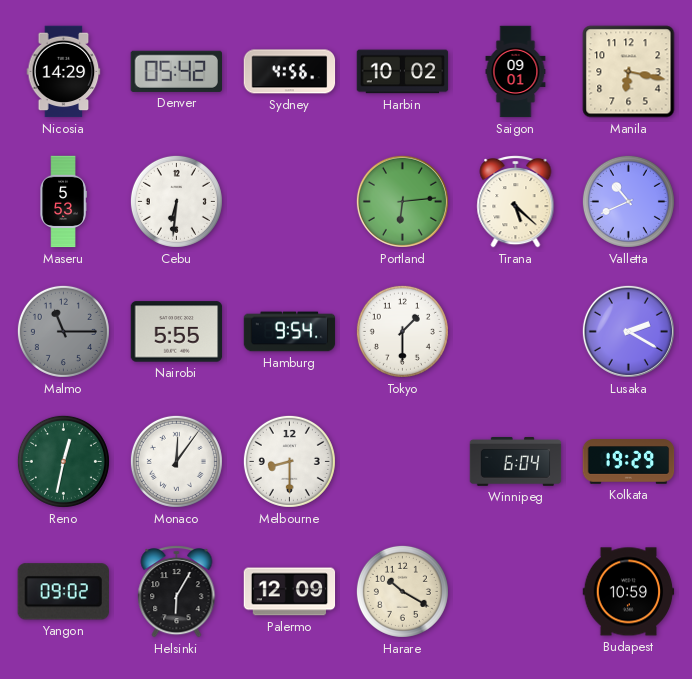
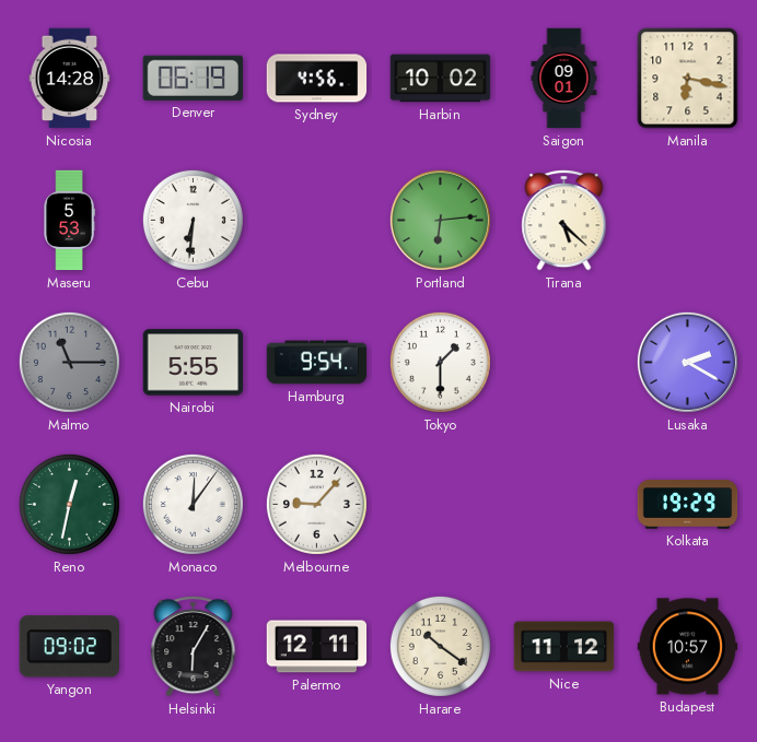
Nicosia: 14:29 -> 14:28
Denver: 05:42 -> 06:19
Valletta: 10:41 -> none
Melbourne: 8:30 -> 9:07
Winnipeg: 6:04 -> none
Palermo: 12:09 -> 12:11
Harare: 10:20 -> 10:21
Nice: none -> 11:12
Budapest: 10:59 -> 10:57
